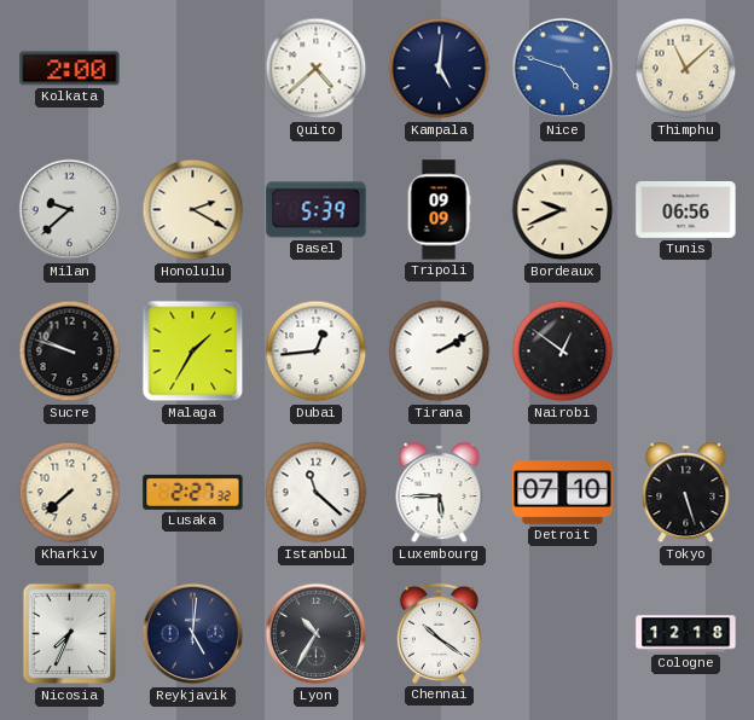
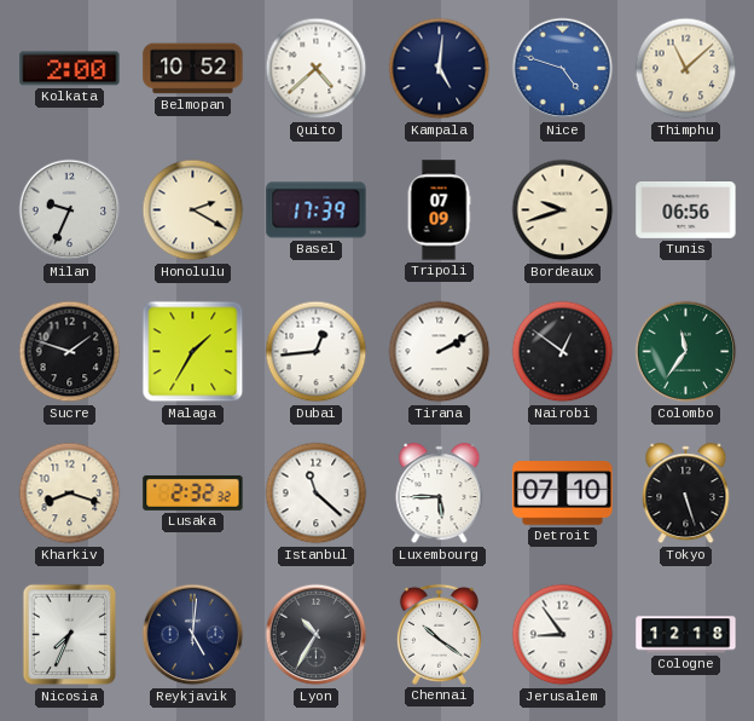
Belmopan: none -> 10:52
Milan: 9:38 -> 9:34
Basel: 5:39 -> 17:39
Tripoli: 09:09 -> 07:09
Bordeaux: 9:41 -> 9:42
Sucre: 9:48 -> 1:48
Colombo: none -> 11:36
Kharkiv: 7:38 -> 8:18
Lusaka: 2:27 -> 2:32
Jerusalem: none -> 8:54
